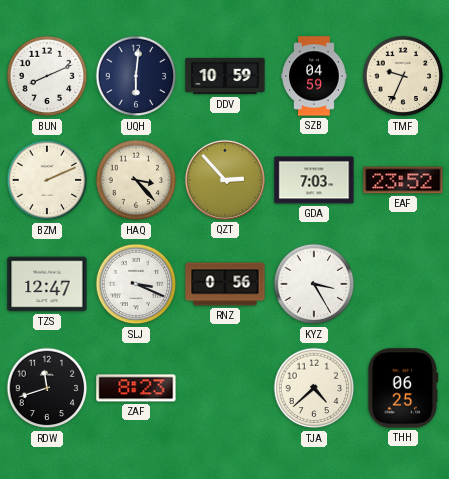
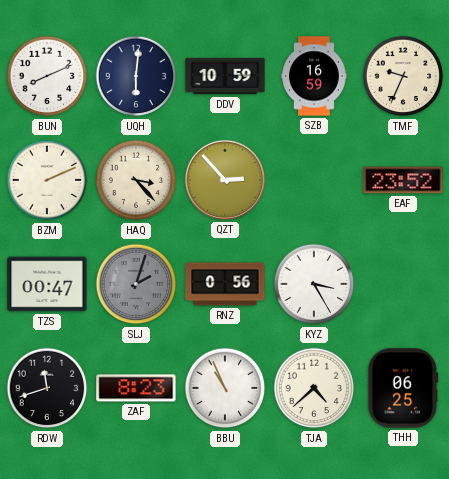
SZB: 04:59 -> 16:59
GDA: 7:03 -> none
TZS: 12:47 -> 00:47
SLJ: 3:19 -> 2:03
SLJ dial: white -> grey
BBU: none -> 10:56
